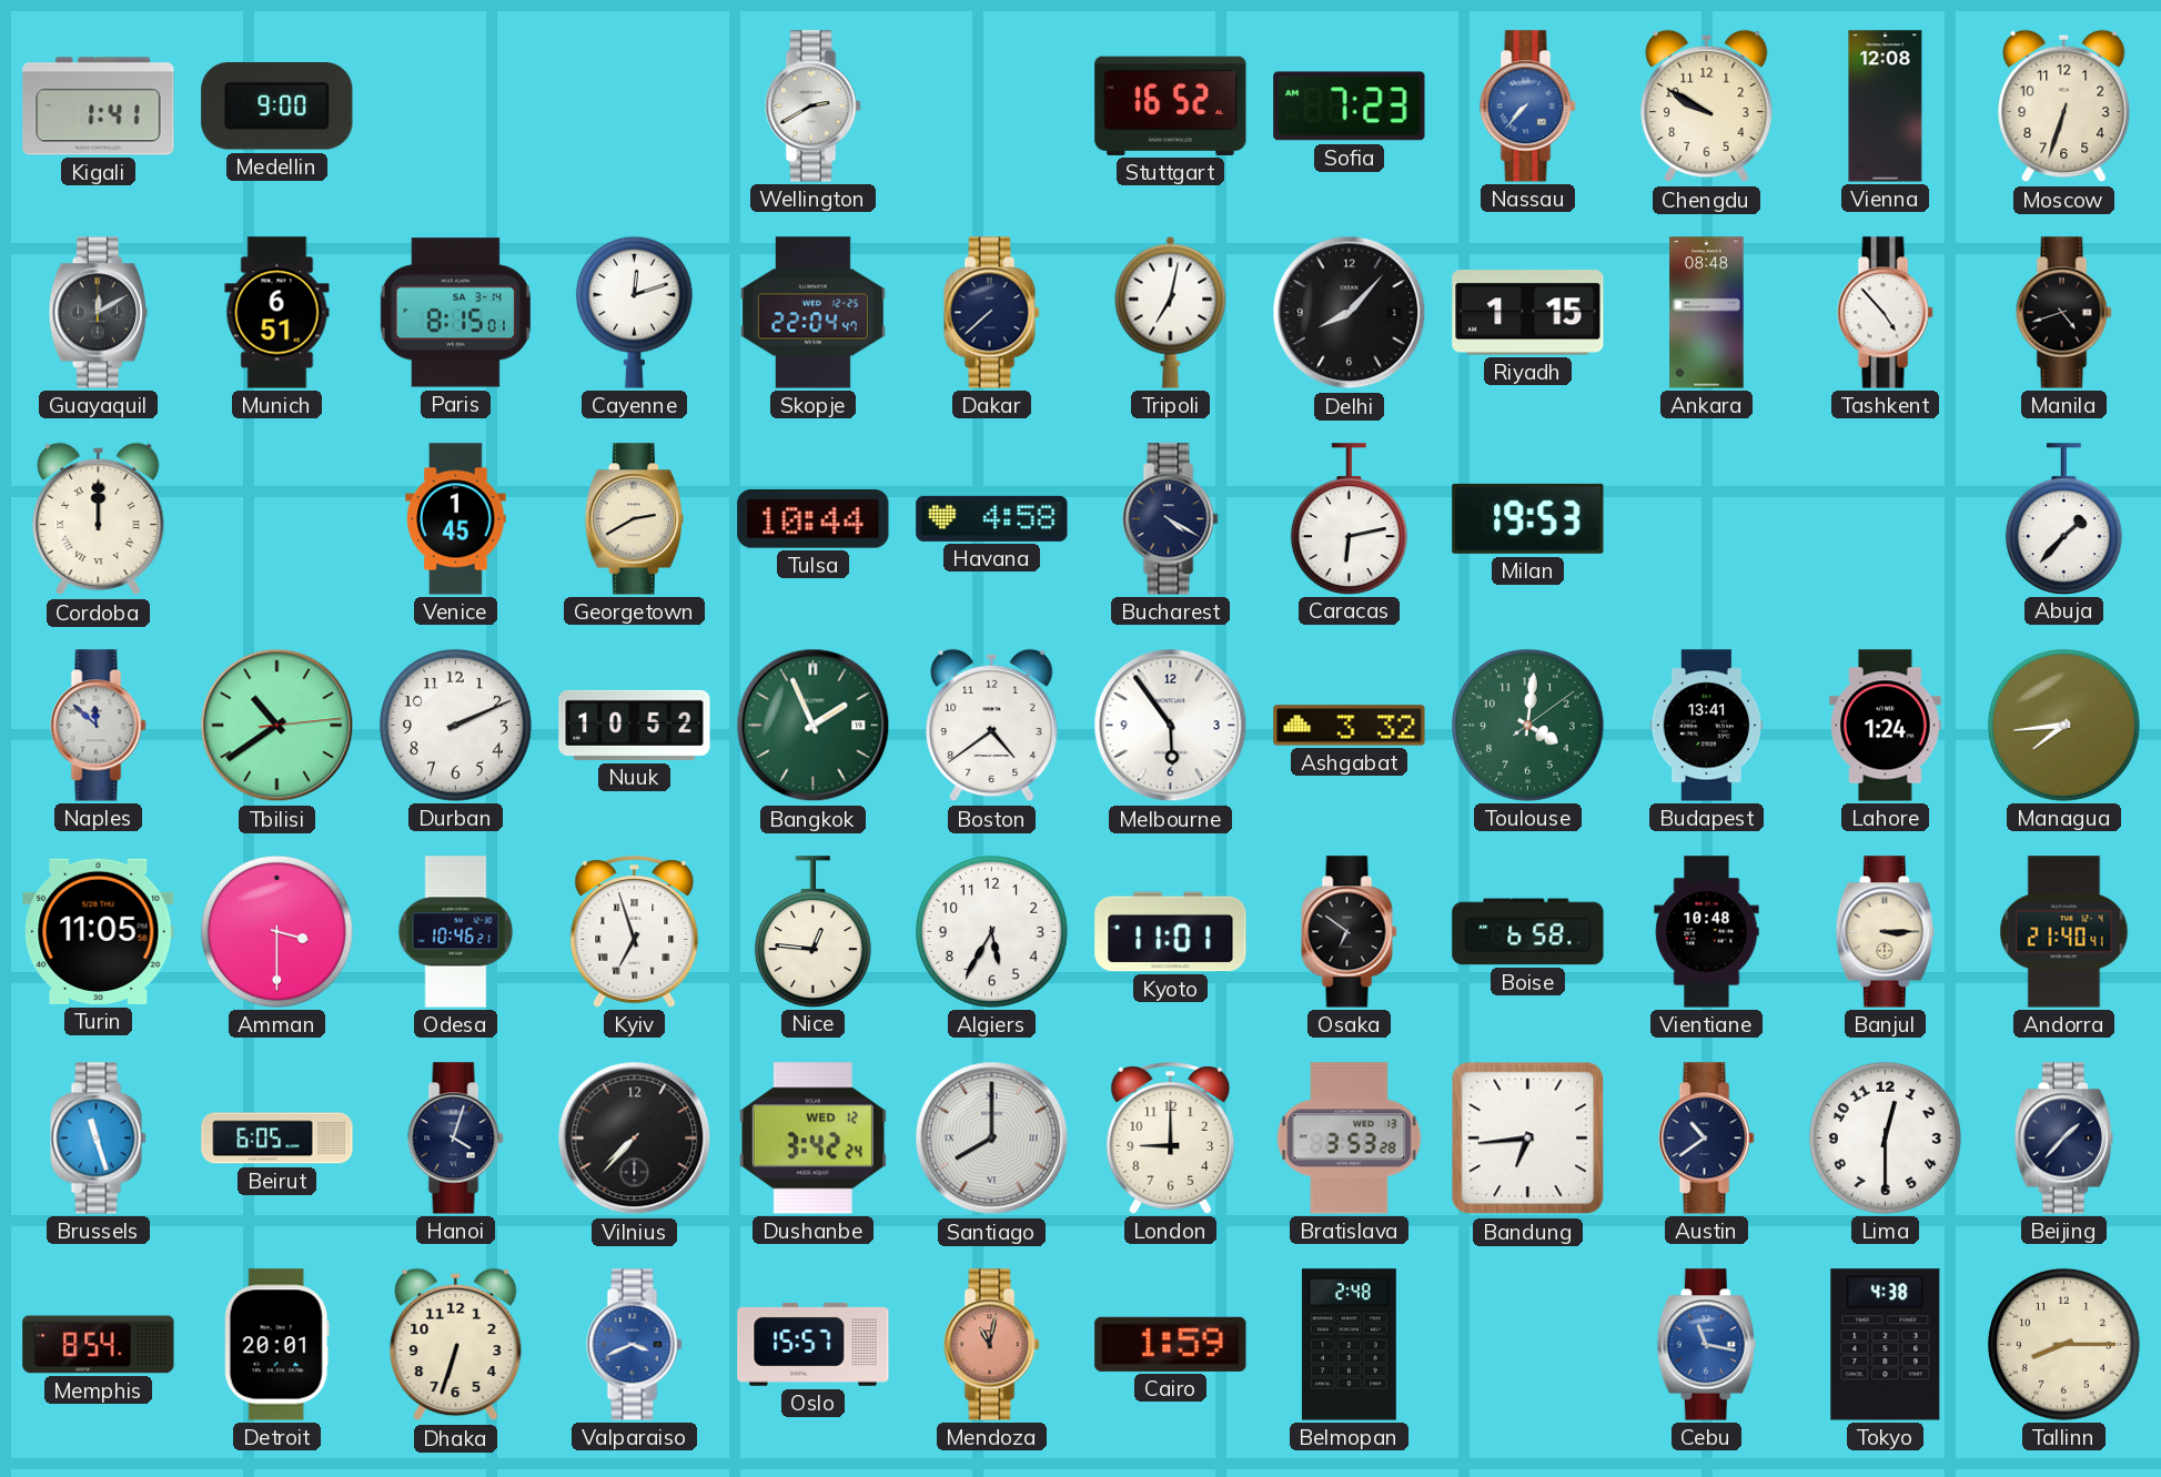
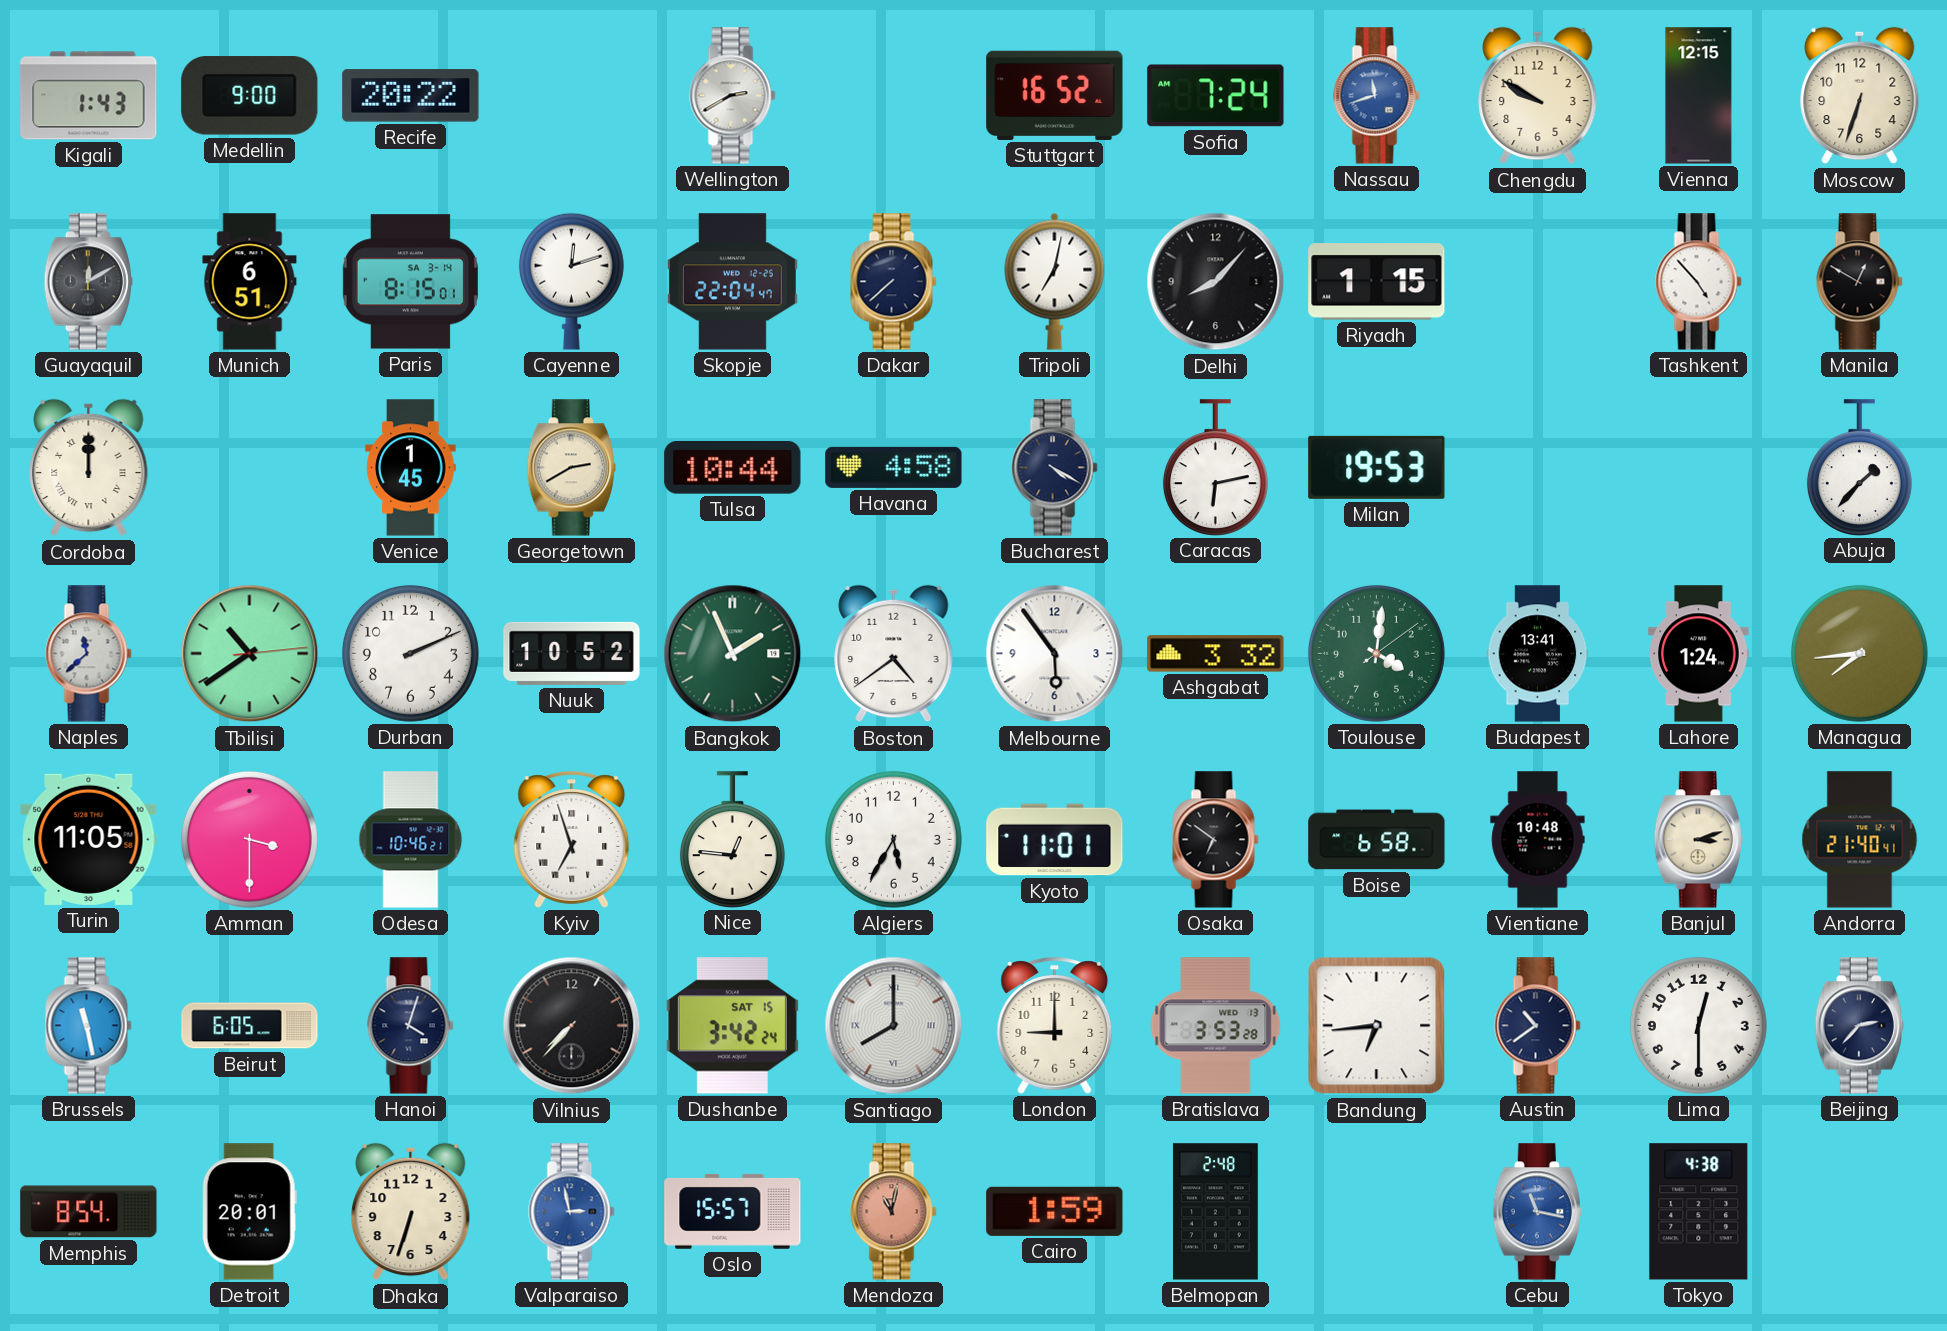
Kigali: 1:41 -> 1:43
Recife: none -> 20:22
Sofia: 7:23 -> 7:24
Nassau: 7:37 -> 11:42
Vienna: 12:08 -> 12:15
Ankara: 08:48 -> none
Manila: 4:42 -> 12:50
Naples: 11:52 -> 11:38
Banjul: 3:15 -> 3:12
Brussels: 11:27 -> 11:28
Dushanbe date: WED 12 -> SAT 15
Beijing: 1:37 -> 2:37
Valparaiso: 3:41 -> 2:58
Tallinn: 8:15 -> none
